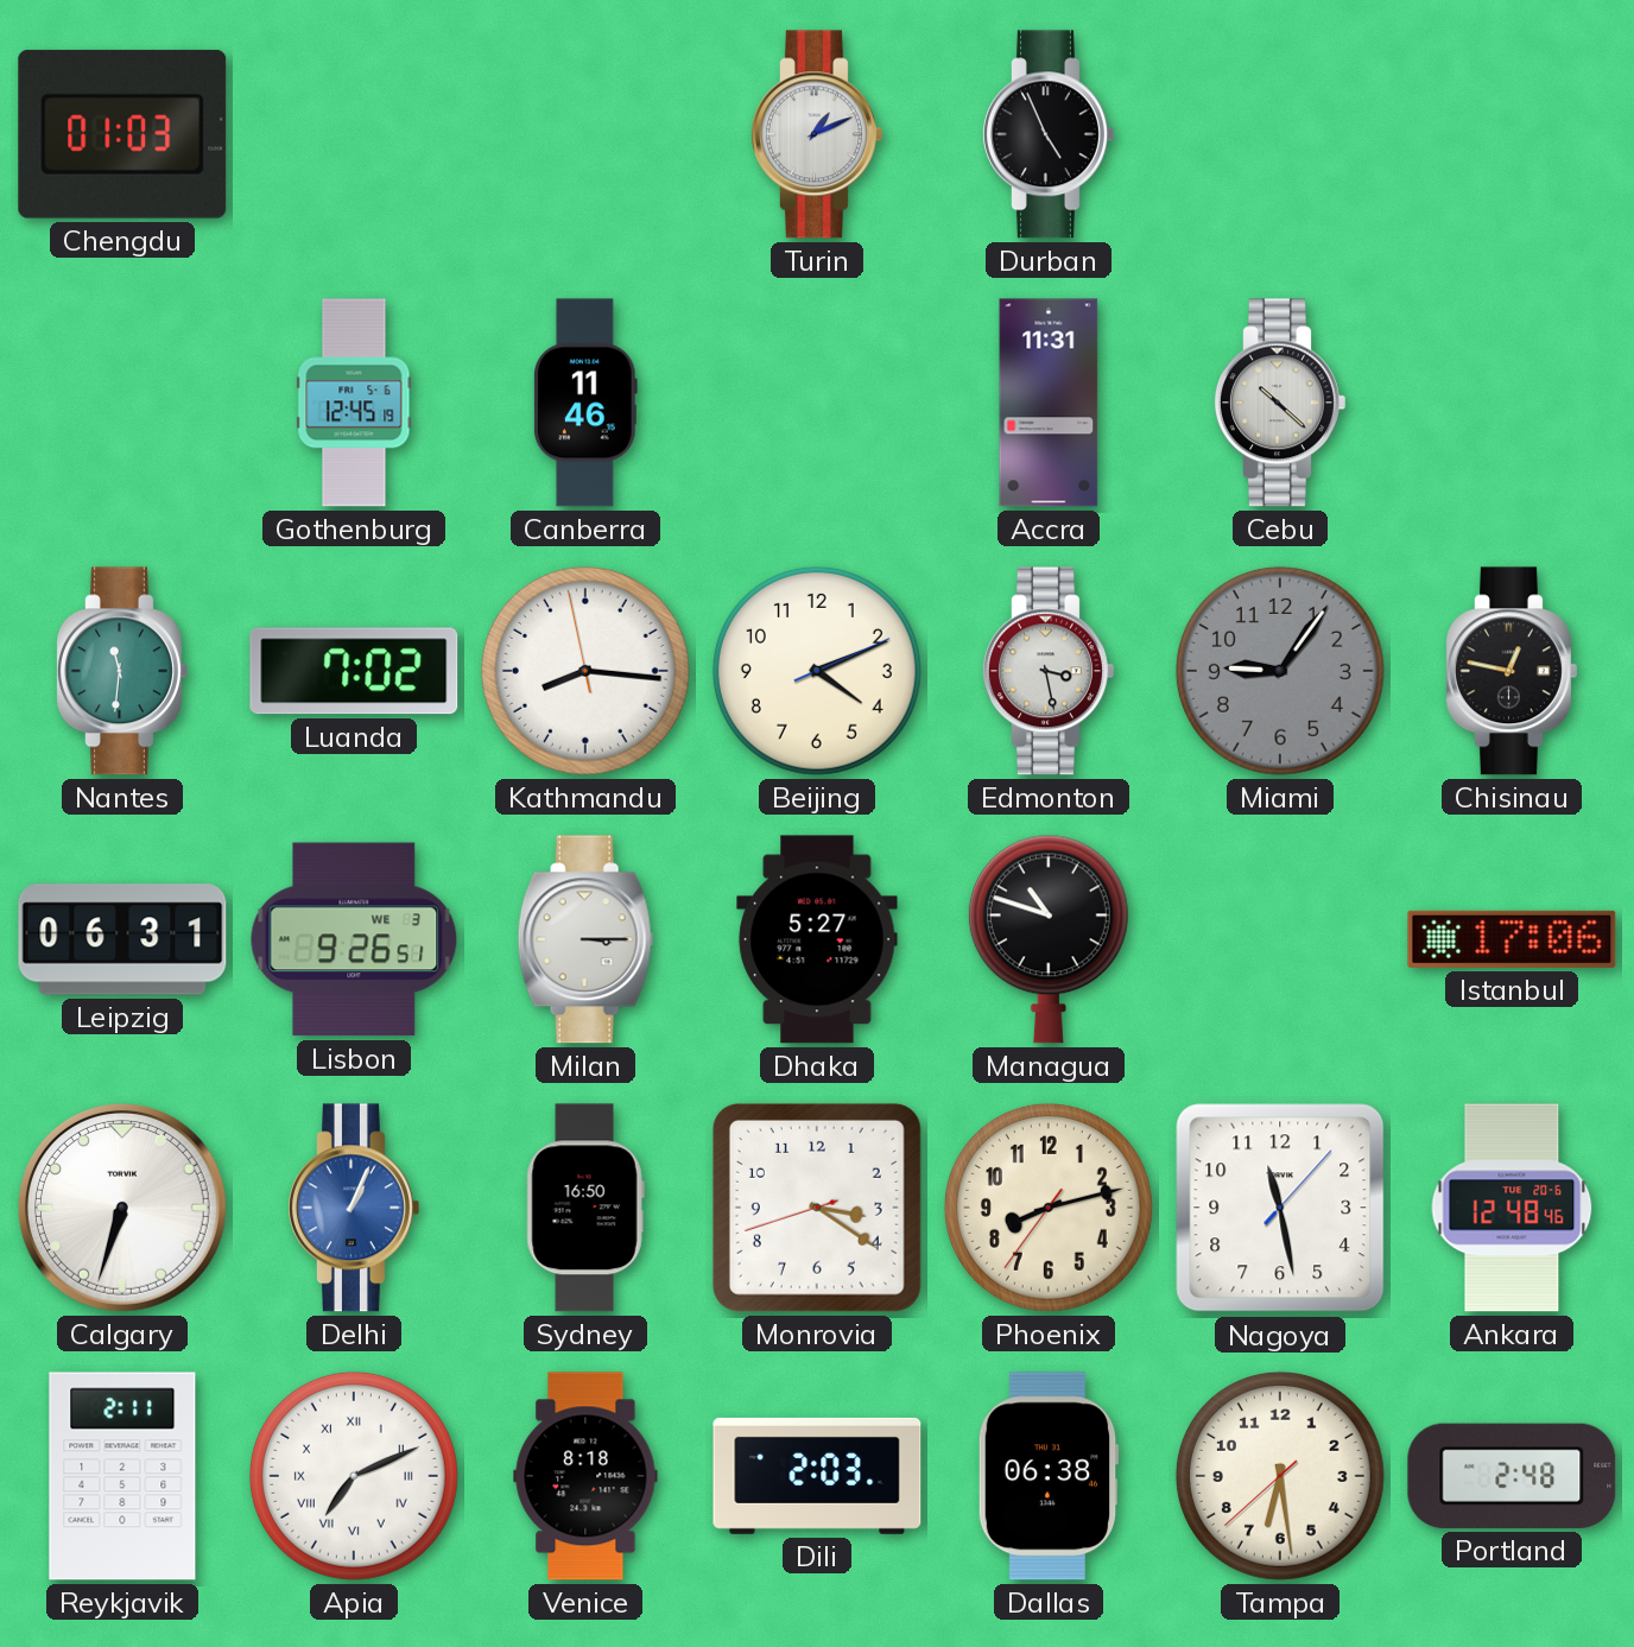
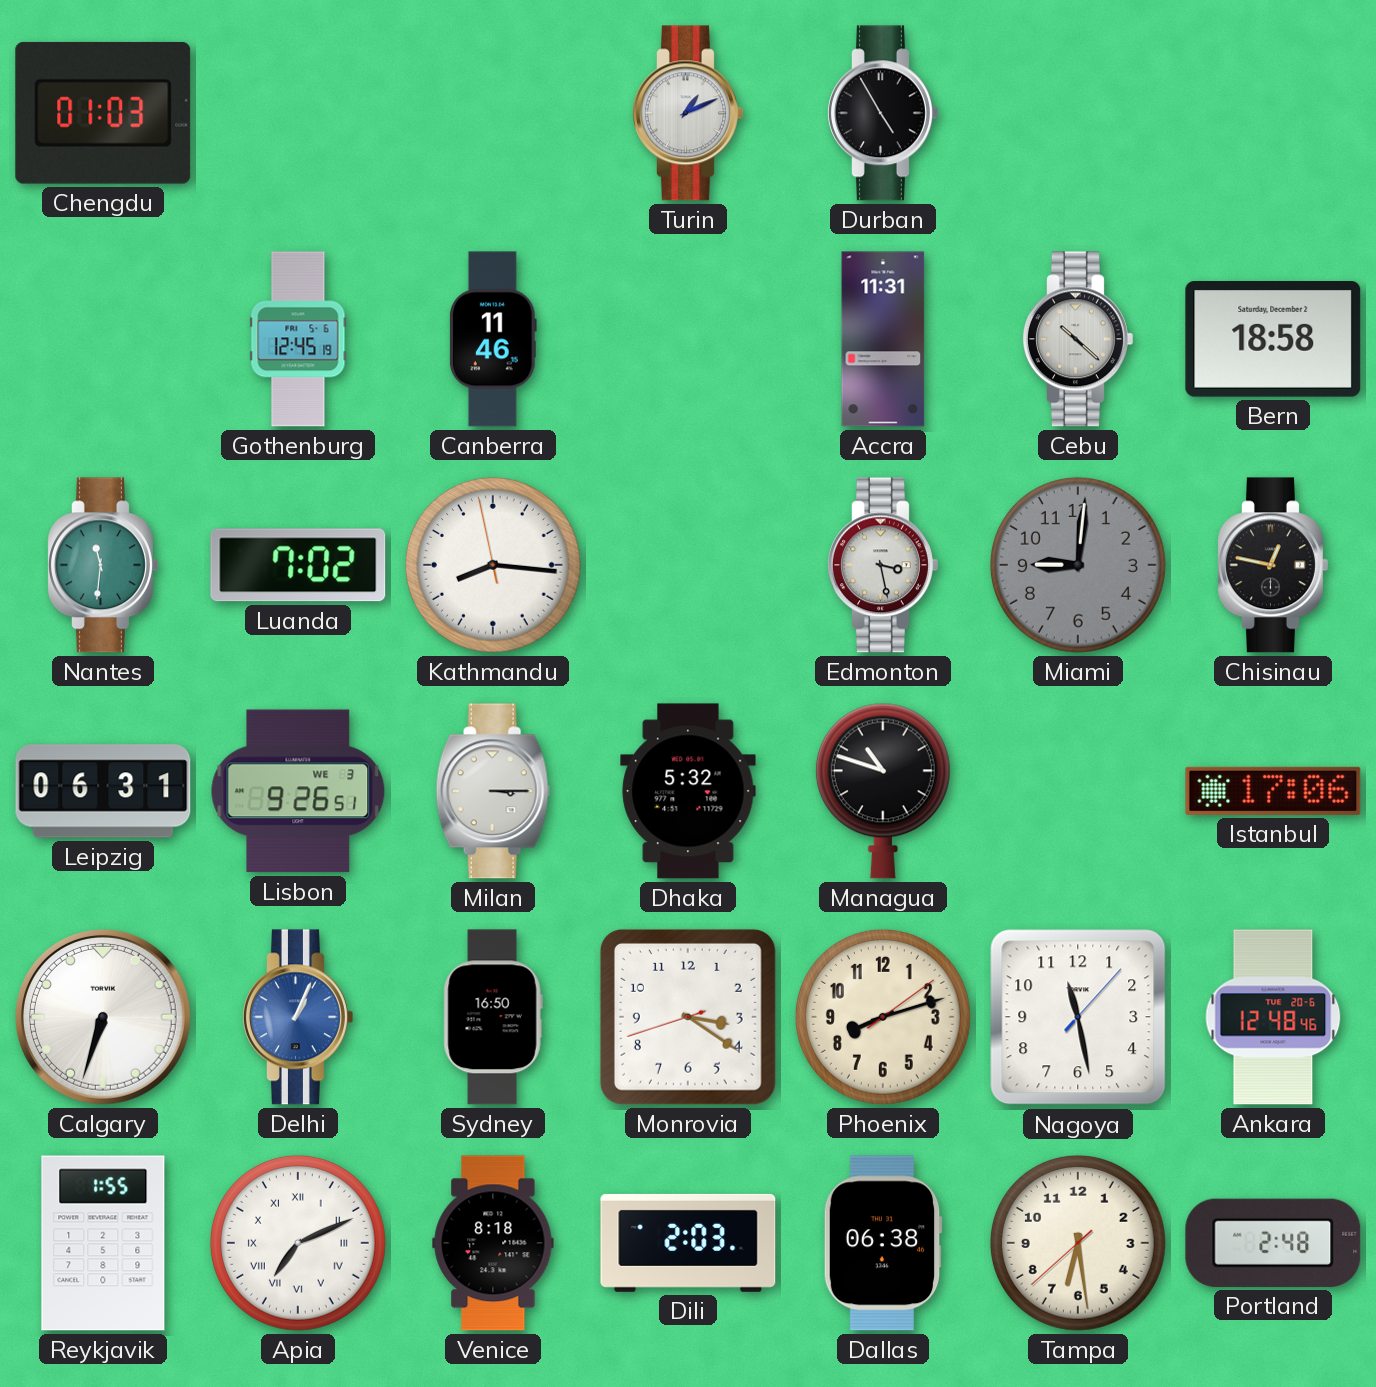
Durban: 4:56 -> 4:55
Bern: none -> 18:58
Beijing: 4:11 -> none
Miami: 9:06 -> 9:01
Dhaka: 5:27 -> 5:32
Phoenix: 8:12:36 -> 8:12:09
Reykjavik: 2:11 -> 1:55
